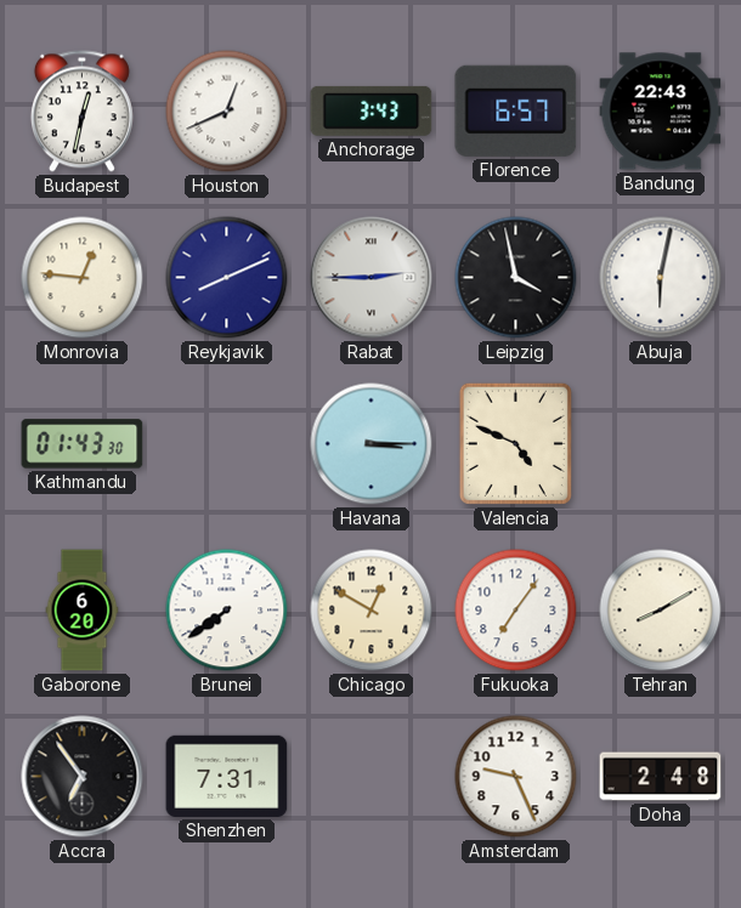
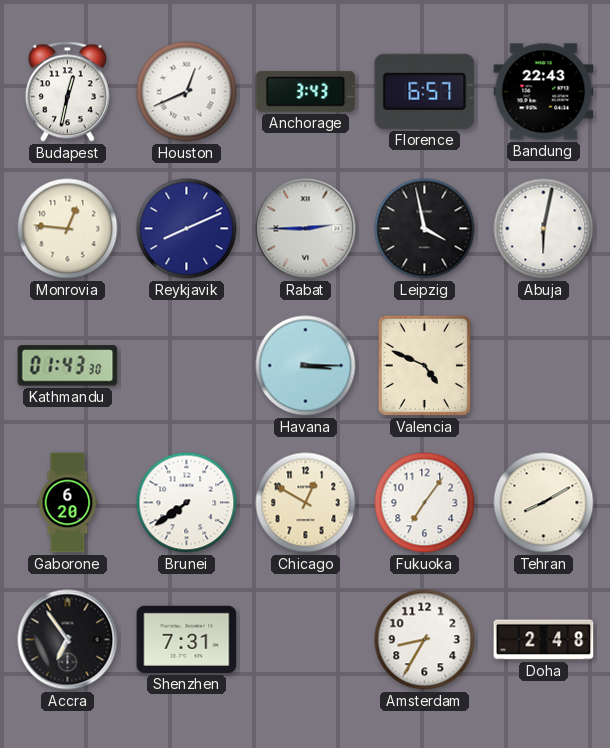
Amsterdam: 9:26 -> 8:35
